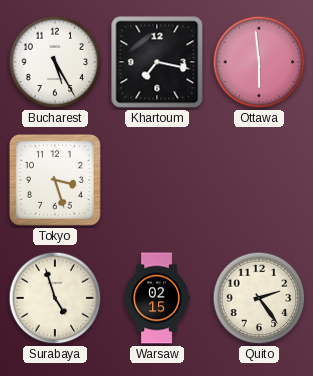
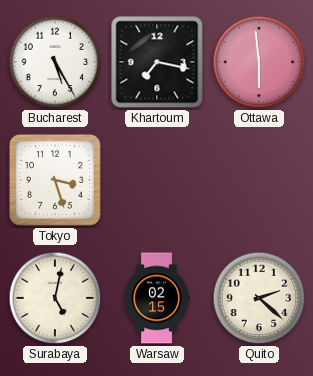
Surabaya: 4:57 -> 5:02
Quito: 2:24 -> 2:22
